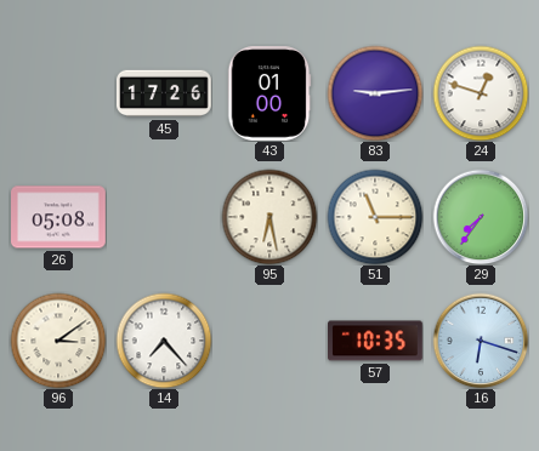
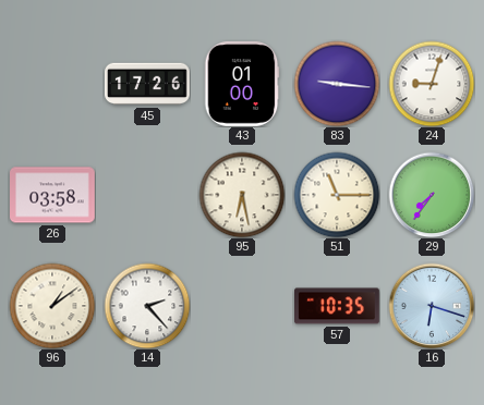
83: 9:14 -> 9:16
24: 12:48 -> 9:03
26: 05:08 -> 03:58
96: 3:09 -> 1:09
14: 7:23 -> 2:23
